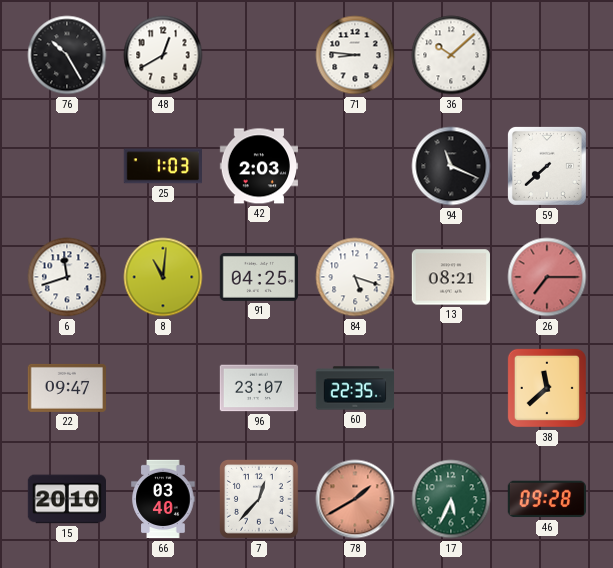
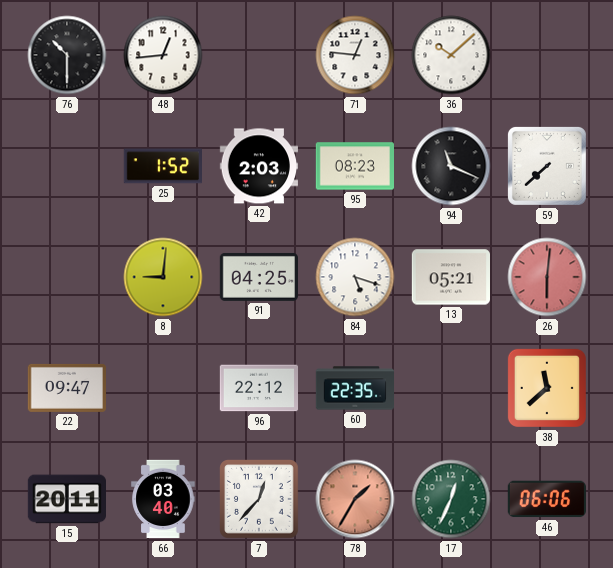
76: 10:25 -> 10:30
48: 12:40 -> 12:44
71: 8:46 -> 12:46
25: 1:03 -> 1:52
95: none -> 08:23
6: 11:42 -> none
8: 11:01 -> 9:01
13: 08:21 -> 05:21
26: 7:15 -> 6:01
96: 23:07 -> 22:12
15: 20:10 -> 20:11
78: 1:40 -> 1:35
17: 5:34 -> 12:34
46: 09:28 -> 06:06
